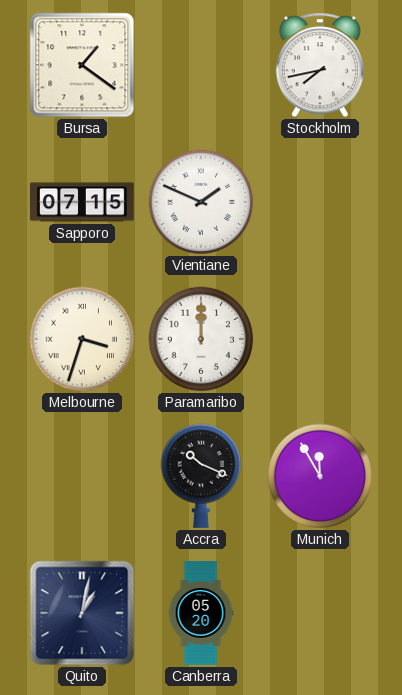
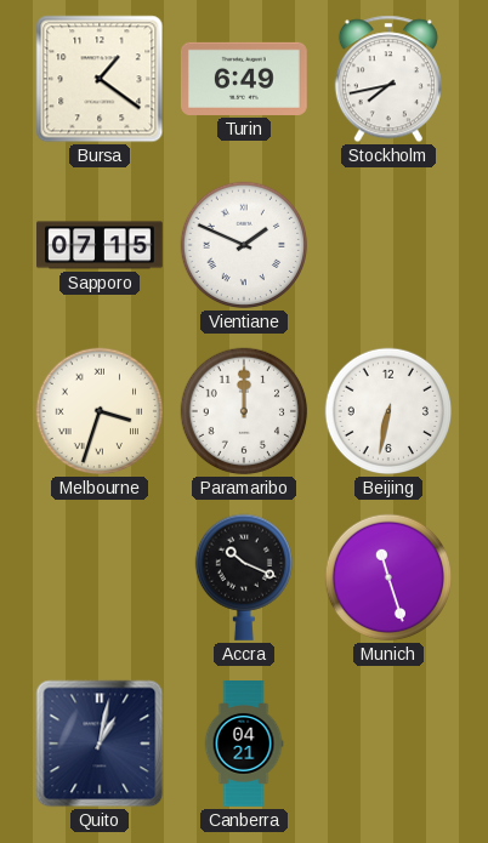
Turin: none -> 6:49
Beijing: none -> 6:32
Munich: 11:55 -> 11:27
Canberra: 05:20 -> 04:21
